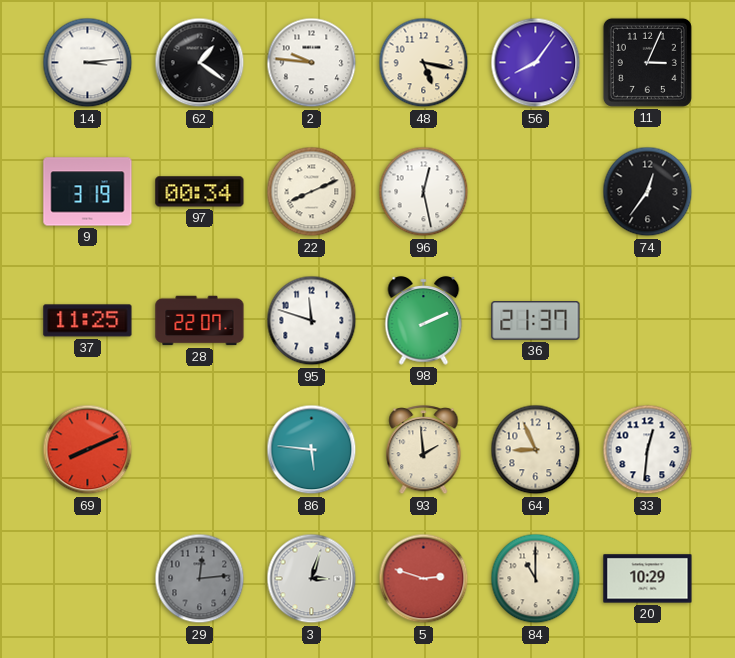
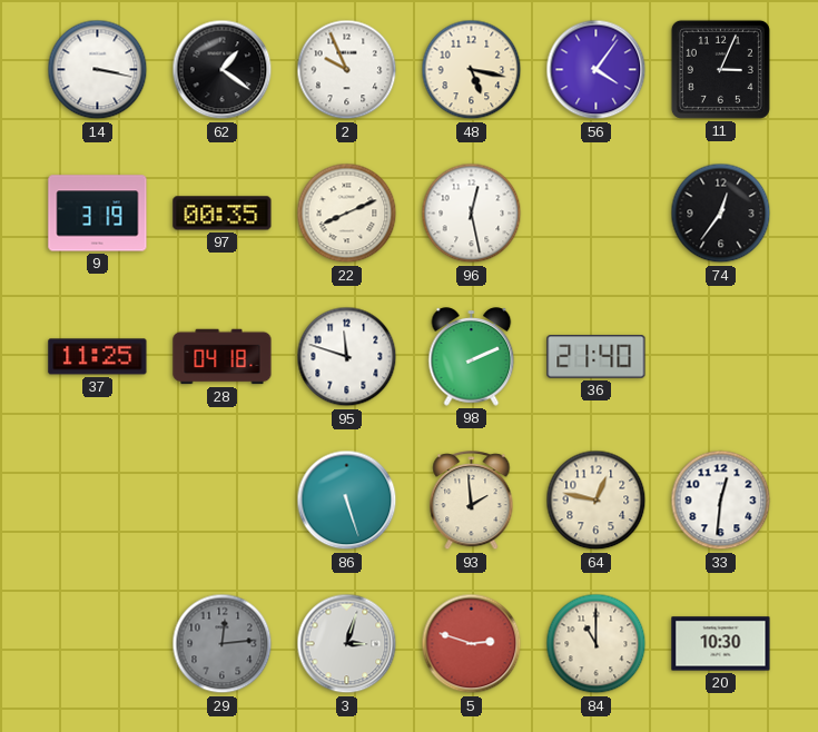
14: 3:14 -> 3:17
2: 9:46 -> 9:56
56: 8:06 -> 4:06
97: 00:34 -> 00:35
28: 22:07 -> 04:18
36: 21:37 -> 21:40
69: 8:11 -> none
86: 5:46 -> 5:27
64: 8:56 -> 12:47
20: 10:29 -> 10:30
